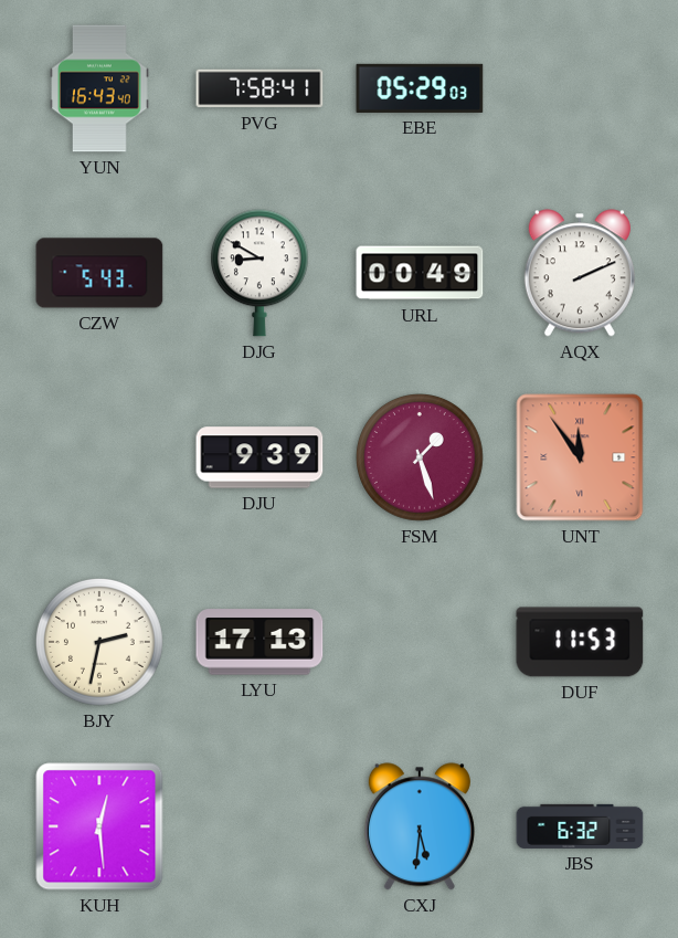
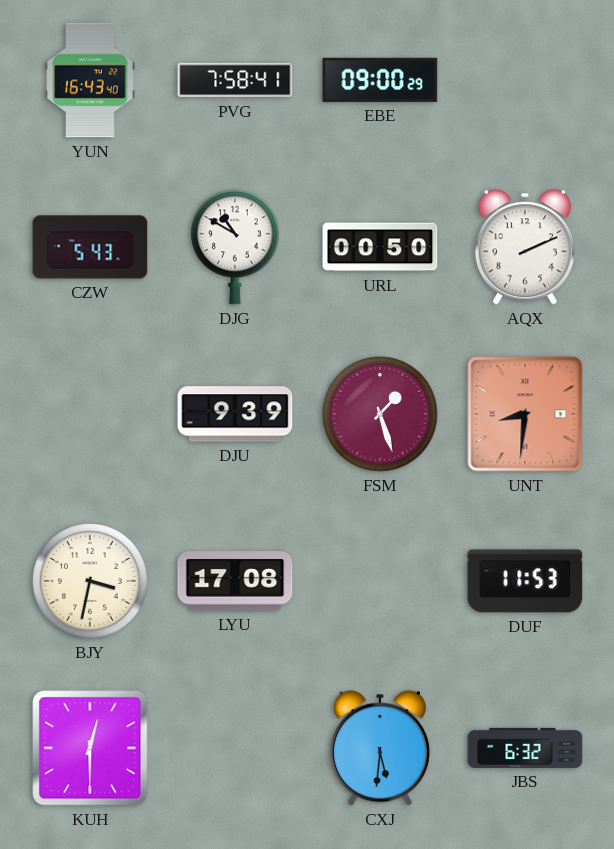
EBE: 05:29 -> 09:00
DJG: 8:50 -> 10:50
URL: 00:49 -> 00:50
UNT: 11:54 -> 8:31
BJY: 2:32 -> 3:32
LYU: 17:13 -> 17:08
KUH: 12:29 -> 12:30
